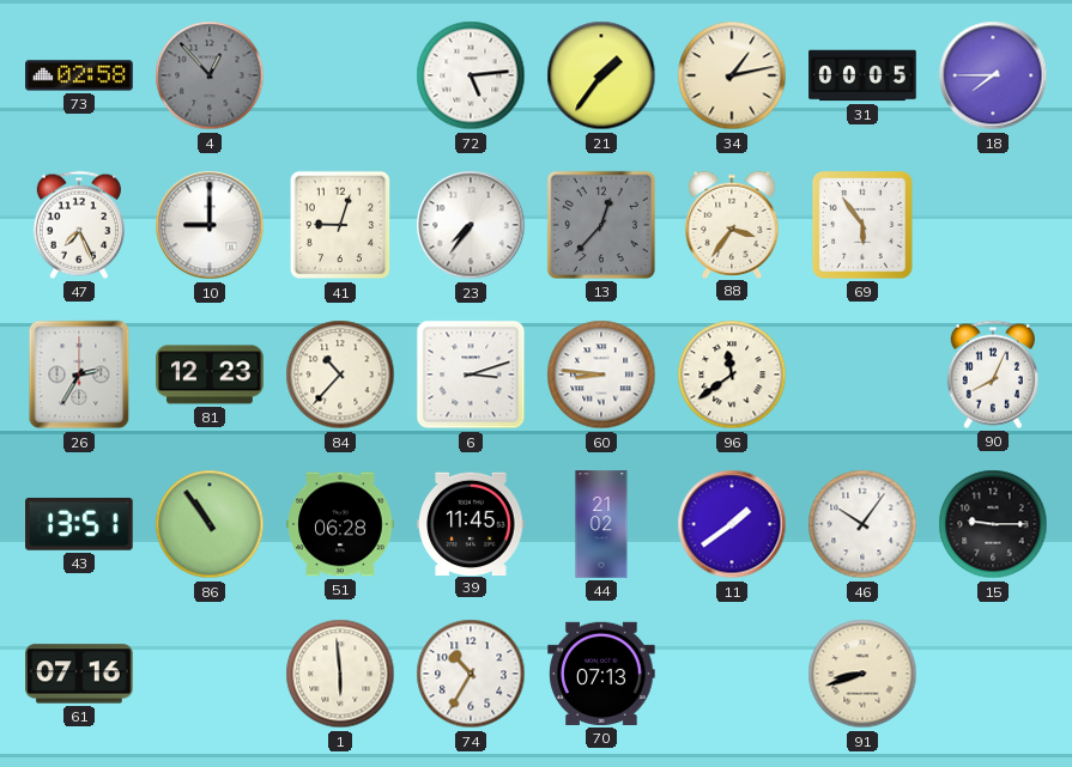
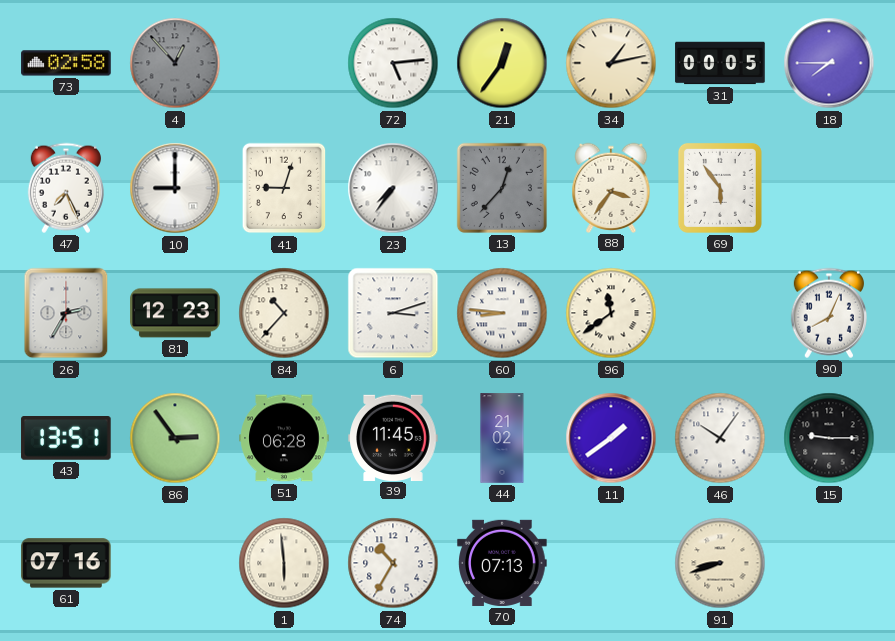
21: 1:36 -> 12:36
86: 10:54 -> 2:54
